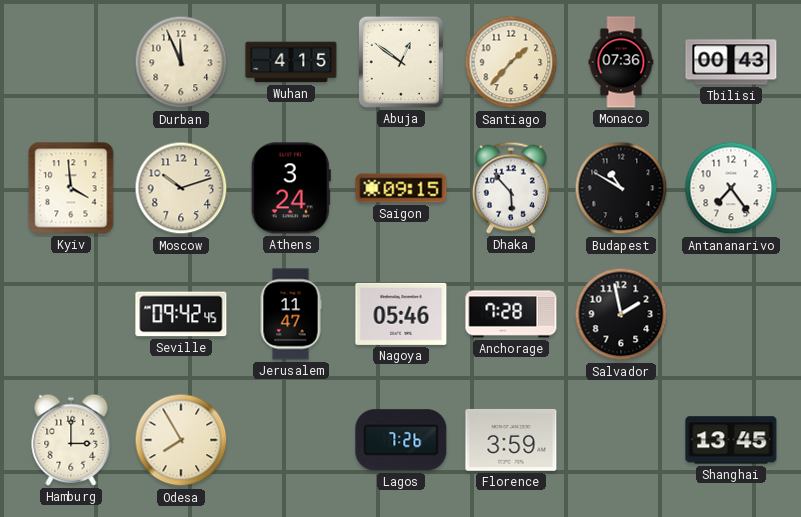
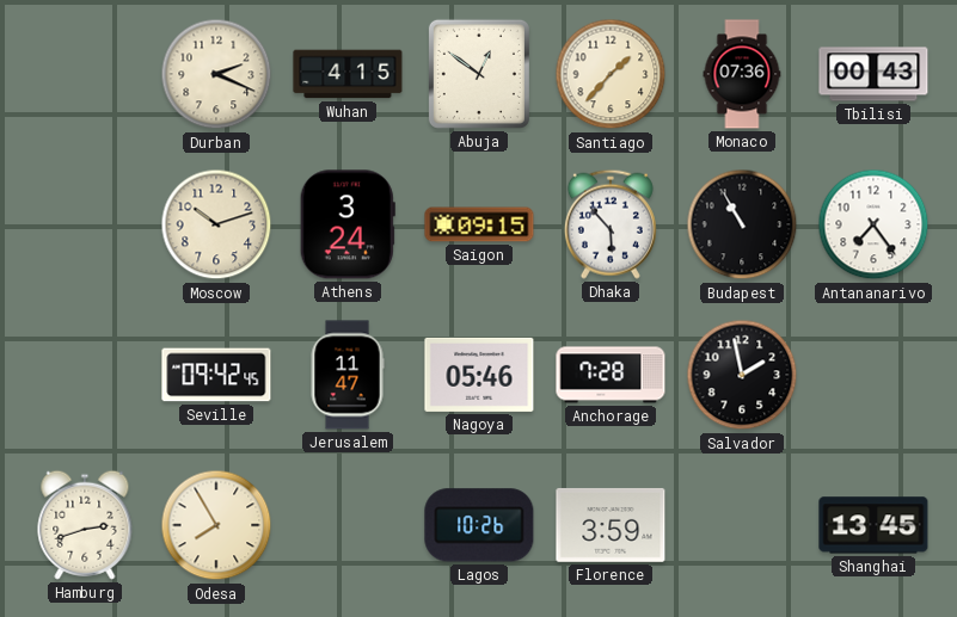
Durban: 11:56 -> 2:19
Kyiv: 3:59 -> none
Budapest: 10:50 -> 10:55
Hamburg: 3:00 -> 2:42
Lagos: 7:26 -> 10:26
